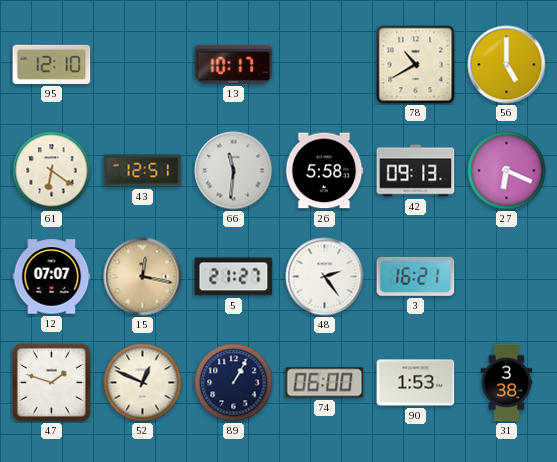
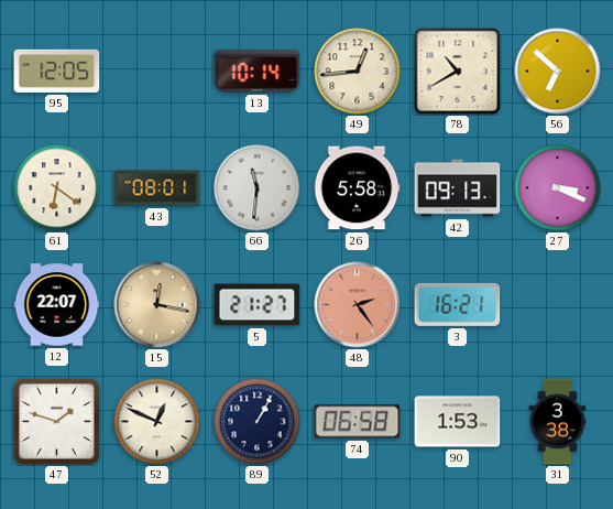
95: 12:10 -> 12:05
13: 10:17 -> 10:14
49: none -> 12:44
56: 5:00 -> 6:52
43: 12:51 -> 08:01
27: 6:19 -> 3:19
12: 07:07 -> 22:07
48 dial: white -> salmon
74: 06:00 -> 06:58
